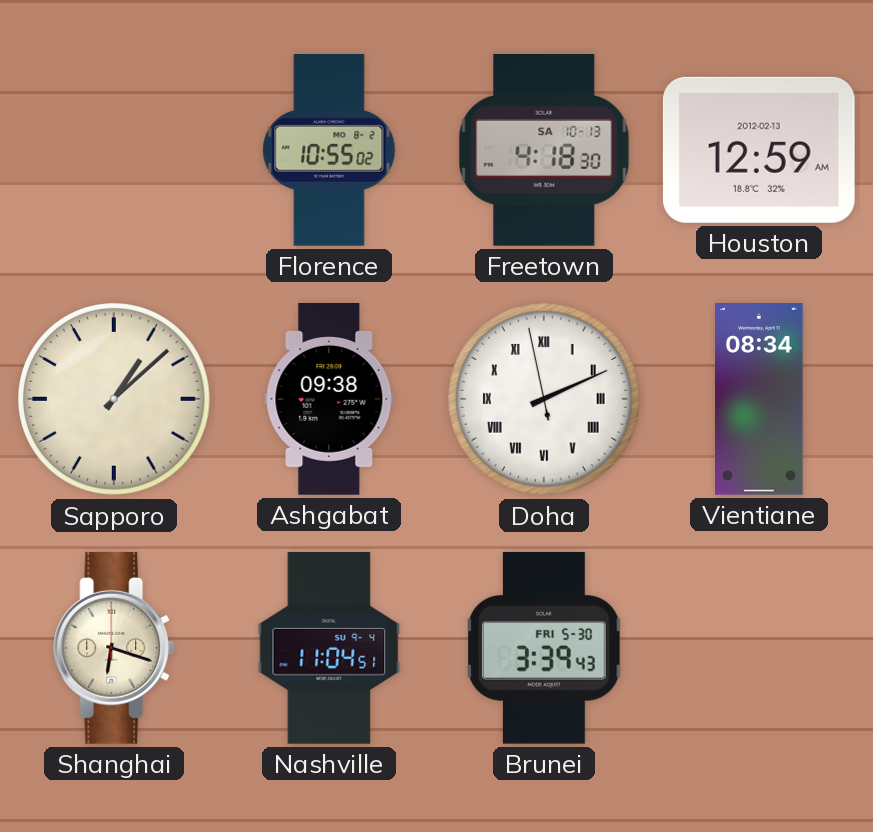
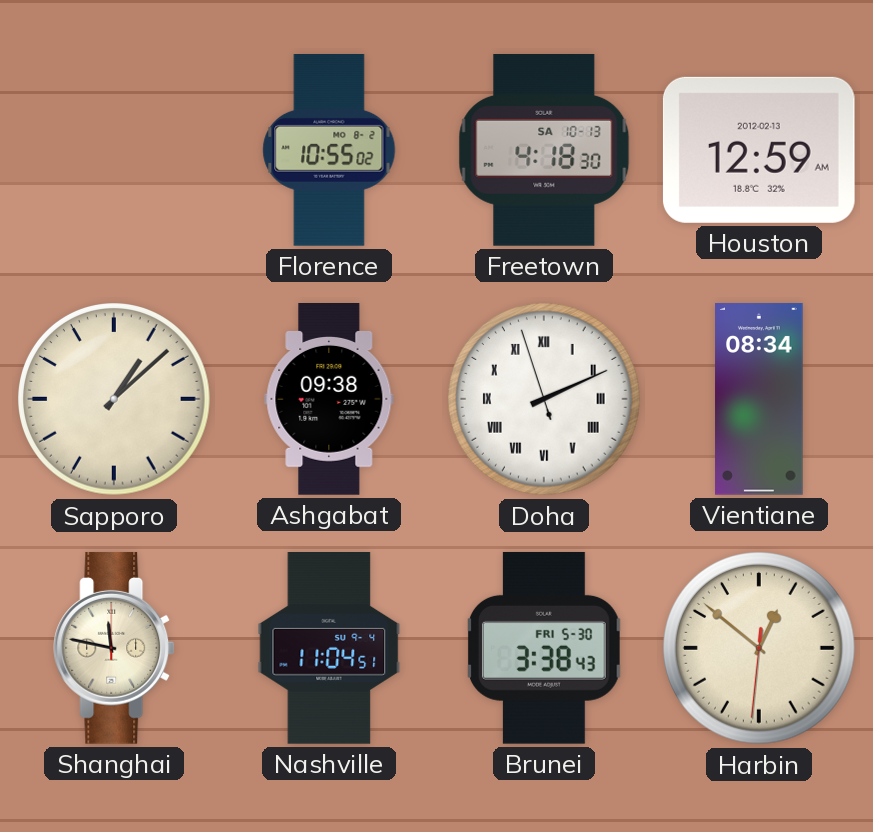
Doha: 2:10:58 -> 2:10:57
Shanghai: 6:18 -> 11:47
Brunei: 3:39 -> 3:38
Harbin: none -> 12:51
